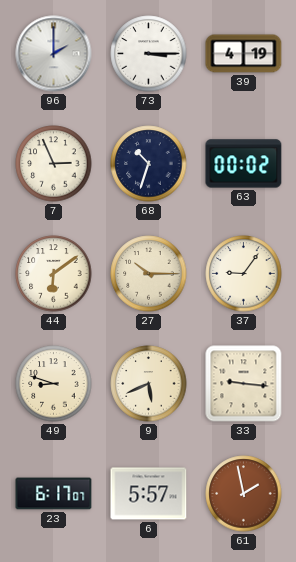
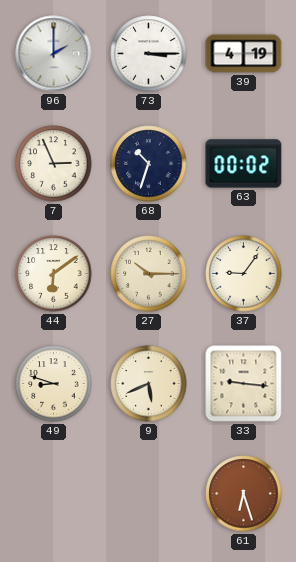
23: 6:17 -> none
6: 5:57 -> none
61: 1:58 -> 6:27
